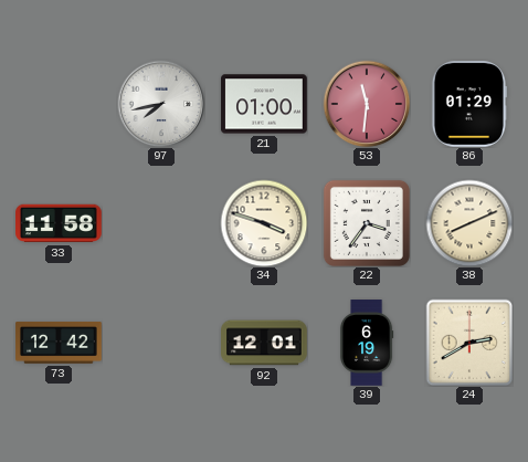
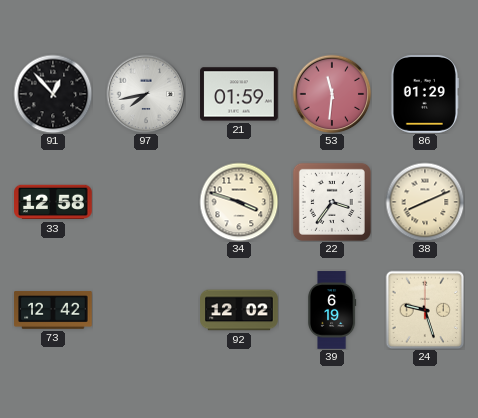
91: none -> 12:53
21: 01:00 -> 01:59
33: 11:58 -> 12:58
92: 12:01 -> 12:02
24: 2:40 -> 9:27
